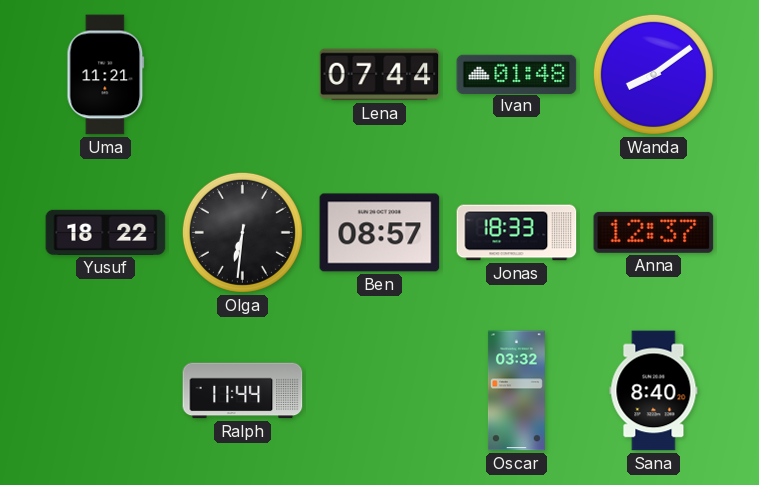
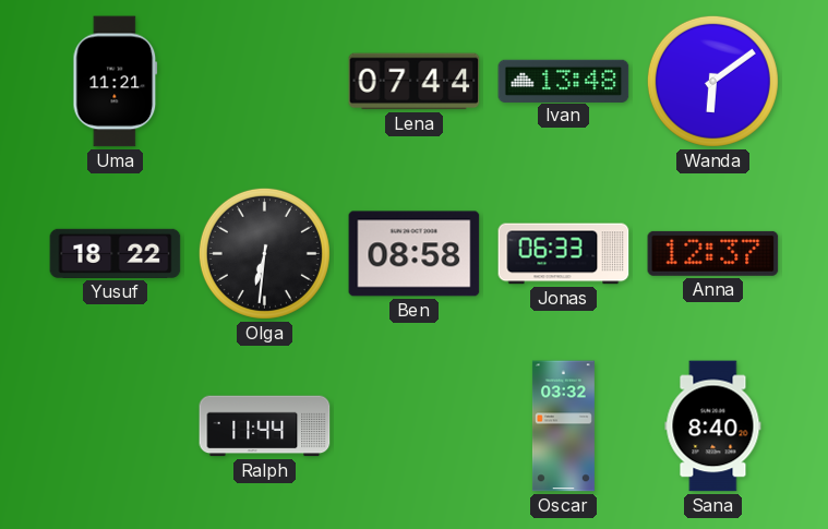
Ivan: 01:48 -> 13:48
Wanda: 8:09 -> 6:09
Ben: 08:57 -> 08:58
Jonas: 18:33 -> 06:33
